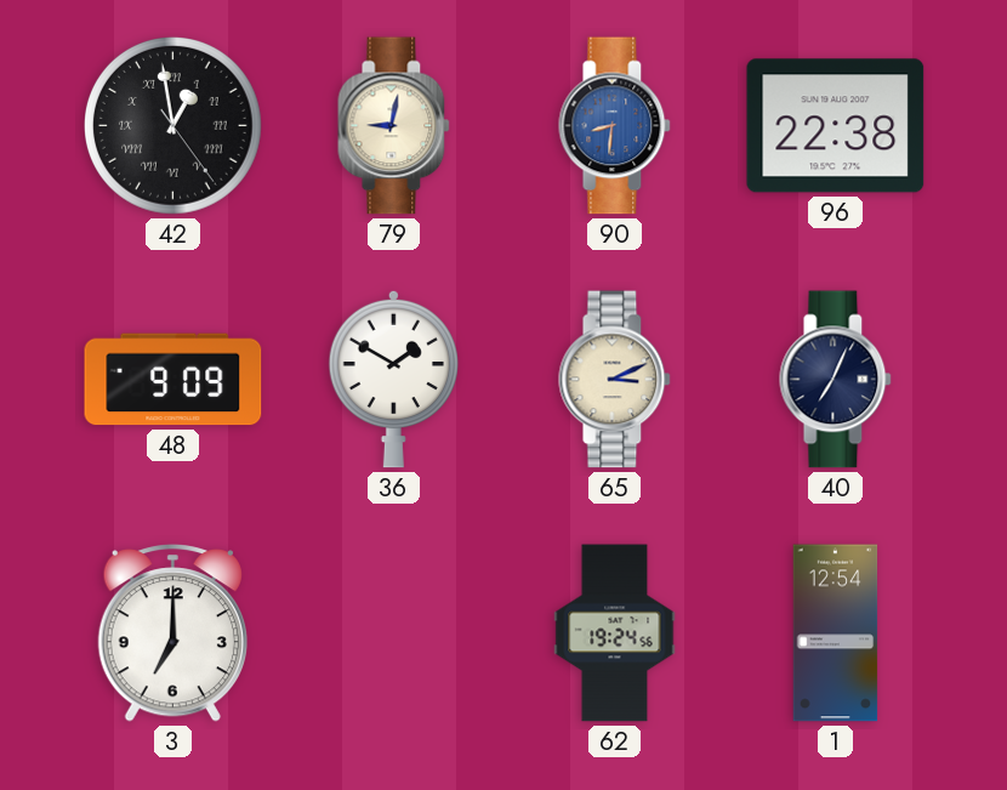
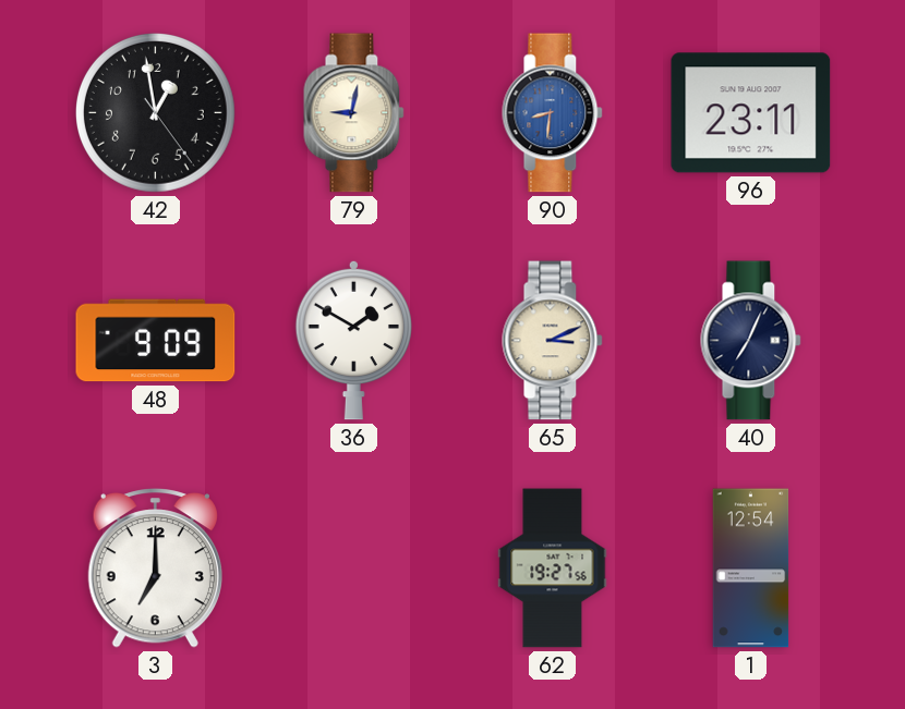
42 numerals: Roman -> Arabic
96: 22:38 -> 23:11
62: 19:24 -> 19:27
